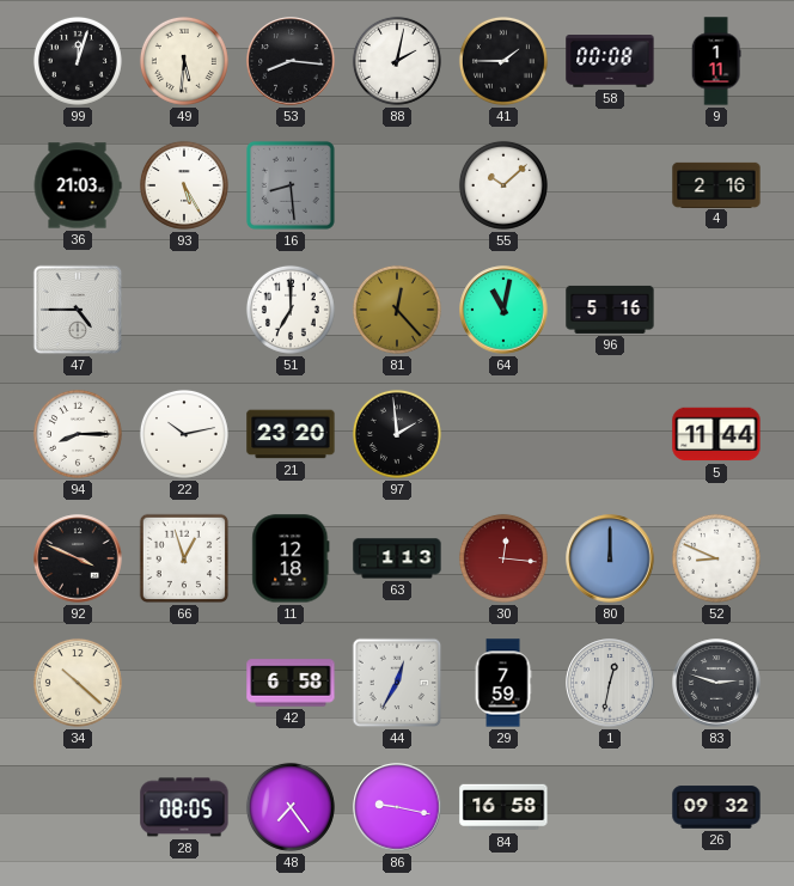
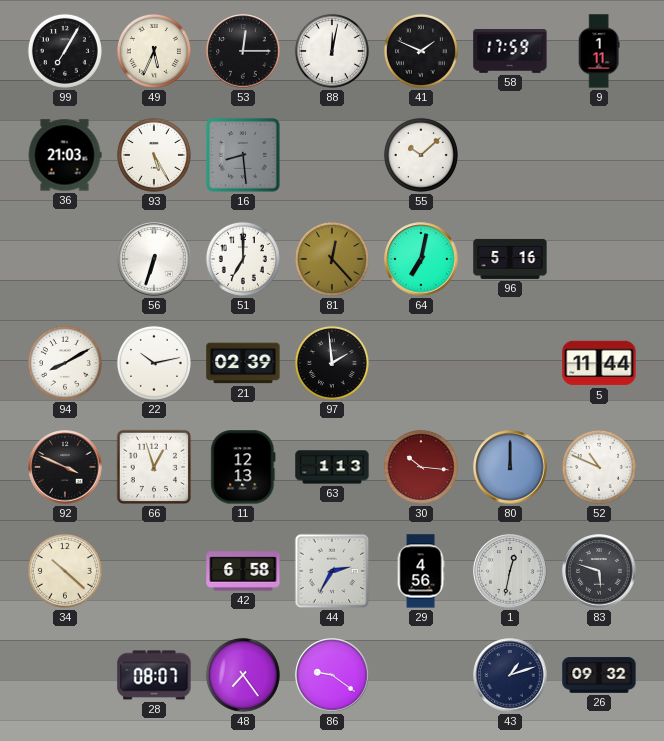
99: 12:03 -> 7:05
49: 5:31 -> 5:34
53: 8:16 -> 12:15
88: 2:02 -> 12:02
41: 1:45 -> 1:49
58: 00:08 -> 17:59
4: 2:16 -> none
47: 4:45 -> none
56: none -> 6:33
64: 11:02 -> 7:02
94: 8:15 -> 8:10
21: 23:20 -> 02:39
11: 12:18 -> 12:13
30: 12:16 -> 10:16
52: 8:49 -> 10:49
44: 12:35 -> 2:35
29: 7:59 -> 4:56
83: 2:48 -> 5:48
28: 08:05 -> 08:07
86: 9:17 -> 9:21
84: 16:58 -> none
43: none -> 1:12
